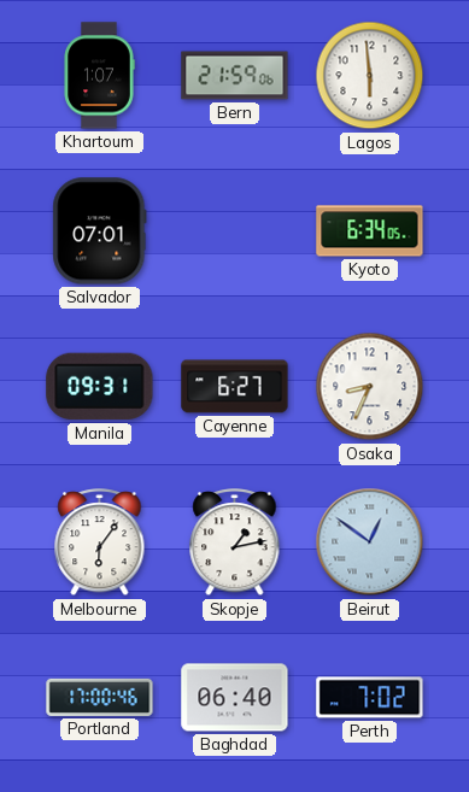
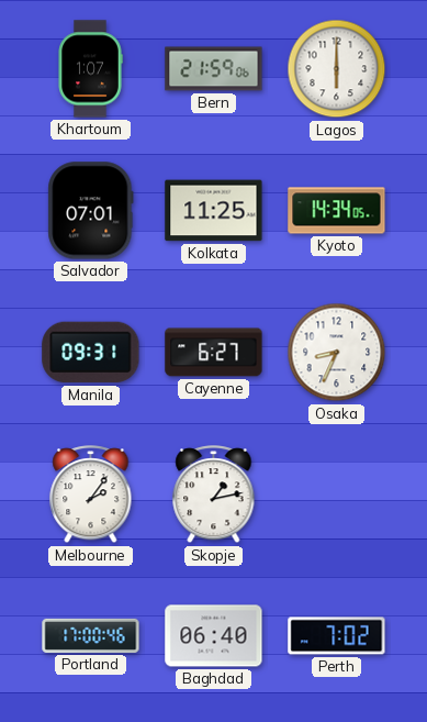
Lagos: 5:59 -> 6:00
Kolkata: none -> 11:25
Kyoto: 6:34 -> 14:34
Melbourne: 6:06 -> 2:06
Beirut: 12:51 -> none
